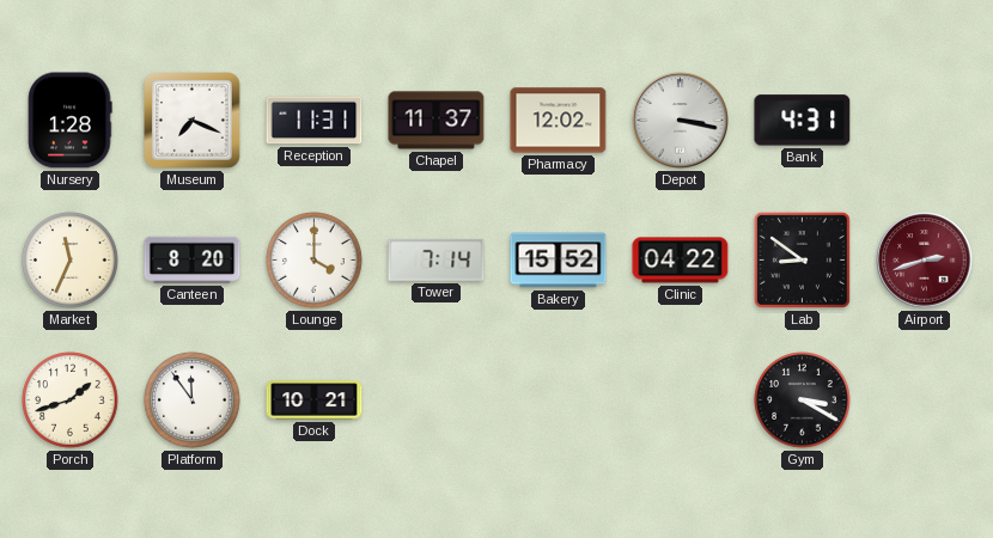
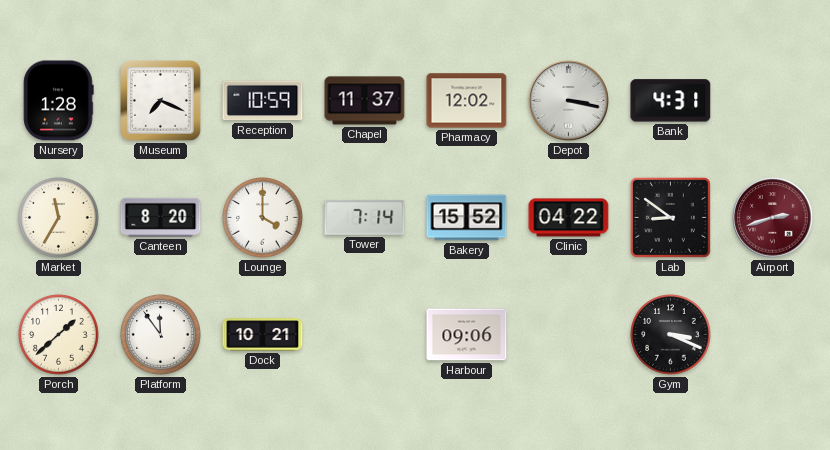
Reception: 11:31 -> 10:59
Market: 11:34 -> 11:35
Porch: 1:42 -> 1:38
Harbour: none -> 09:06
Gym: 3:20 -> 3:19
